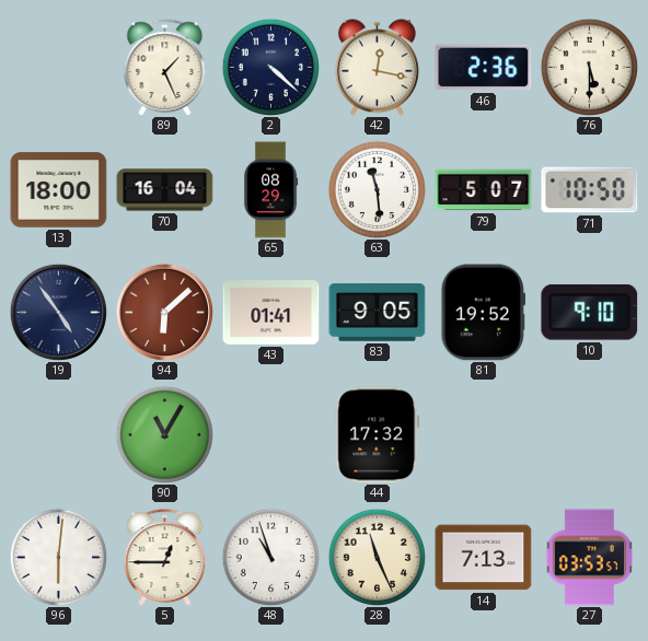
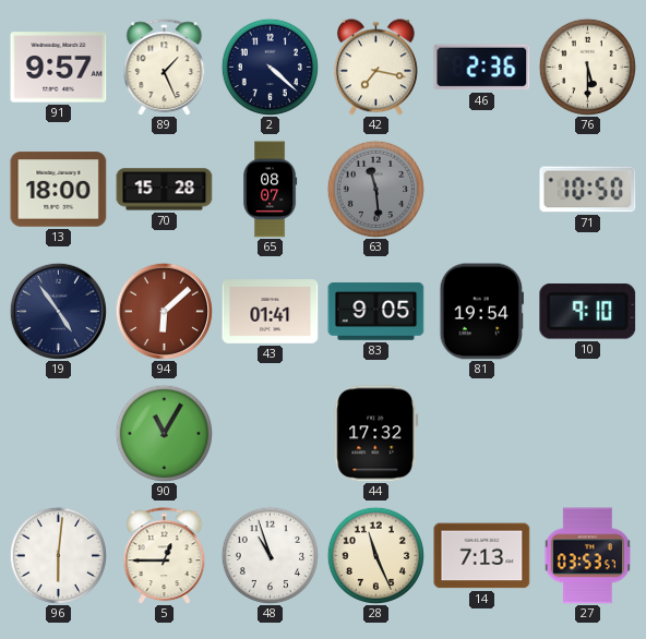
91: none -> 9:57
42: 12:17 -> 7:17
70: 16:04 -> 15:28
65: 08:29 -> 08:07
63 dial: white -> grey
79: 5:07 -> none
81: 19:52 -> 19:54
